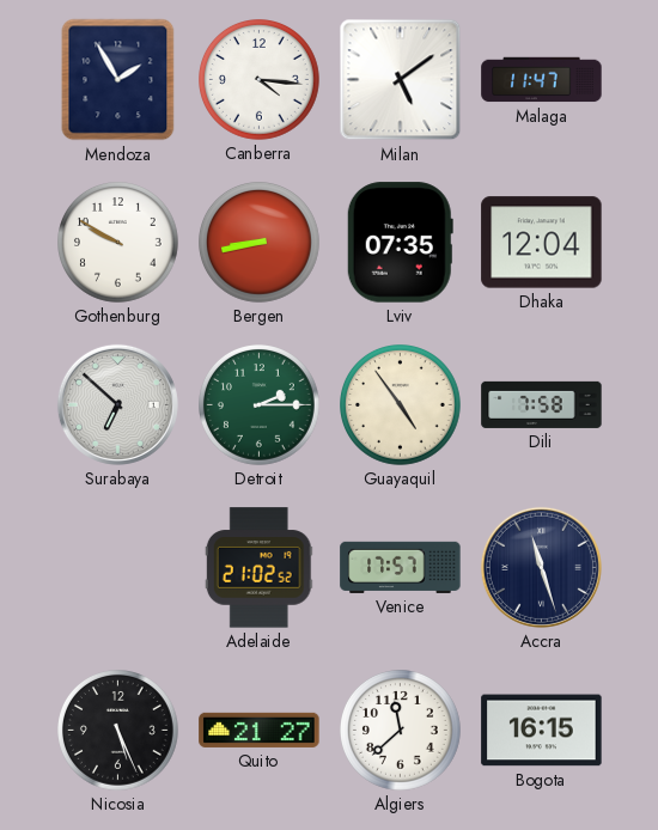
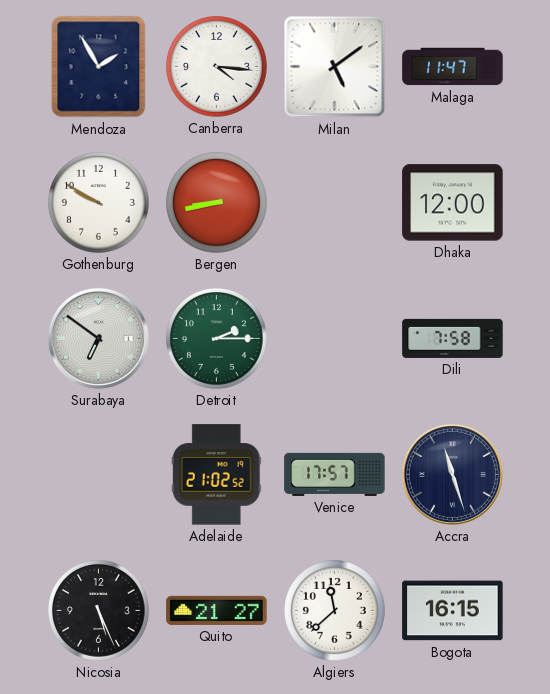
Lviv: 07:35 -> none
Dhaka: 12:04 -> 12:00
Surabaya: 6:52 -> 6:51
Guayaquil: 4:54 -> none
